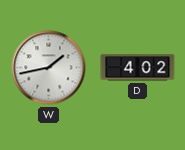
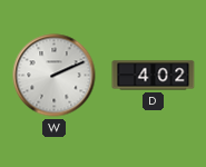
W: 1:43 -> 2:11
